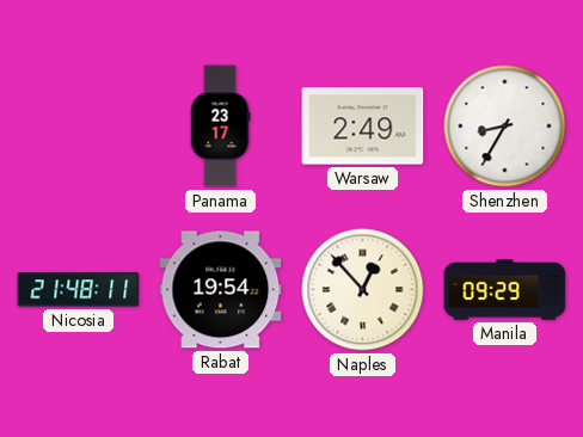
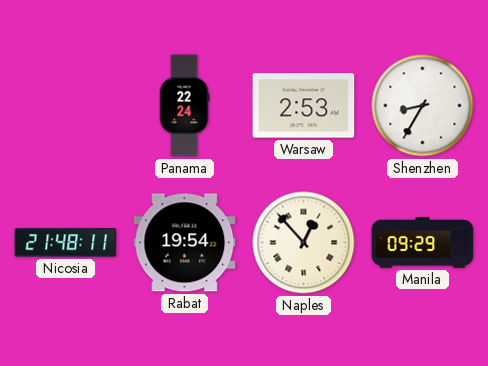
Panama: 23:17 -> 22:24
Warsaw: 2:49 -> 2:53
